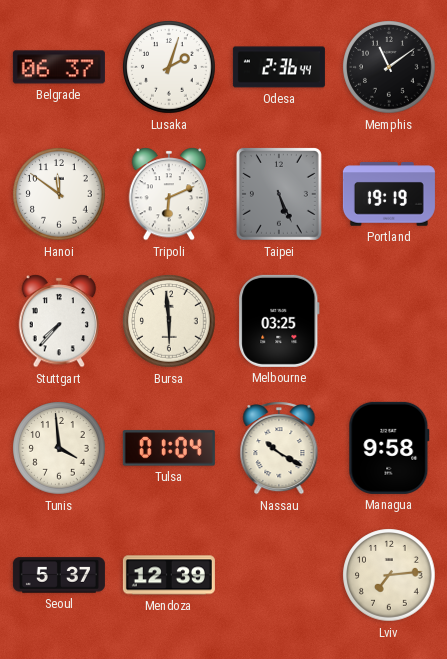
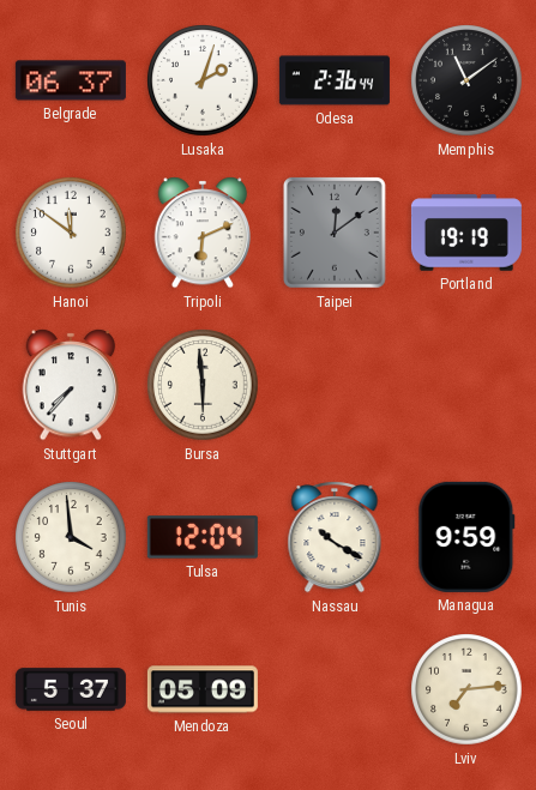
Taipei: 5:26 -> 12:09
Melbourne: 03:25 -> none
Tulsa: 01:04 -> 12:04
Managua: 9:58 -> 9:59
Mendoza: 12:39 -> 05:09
